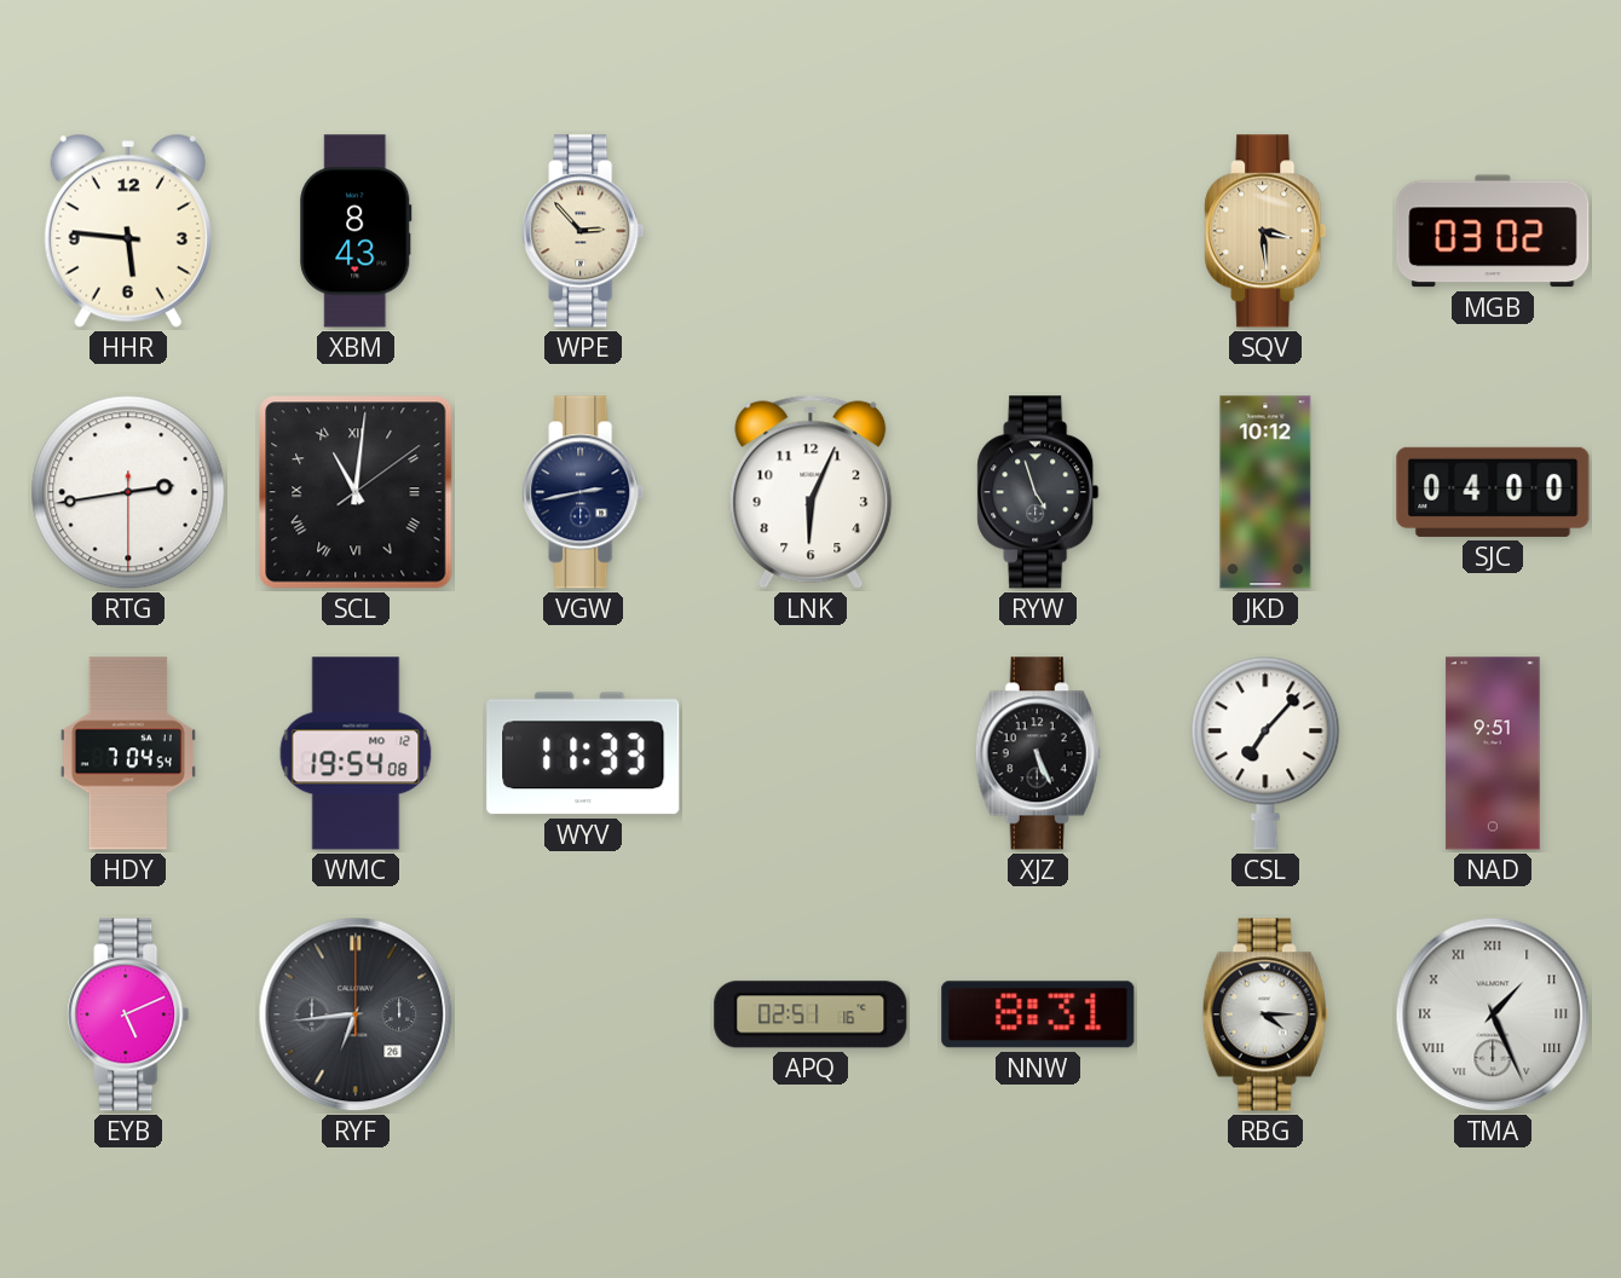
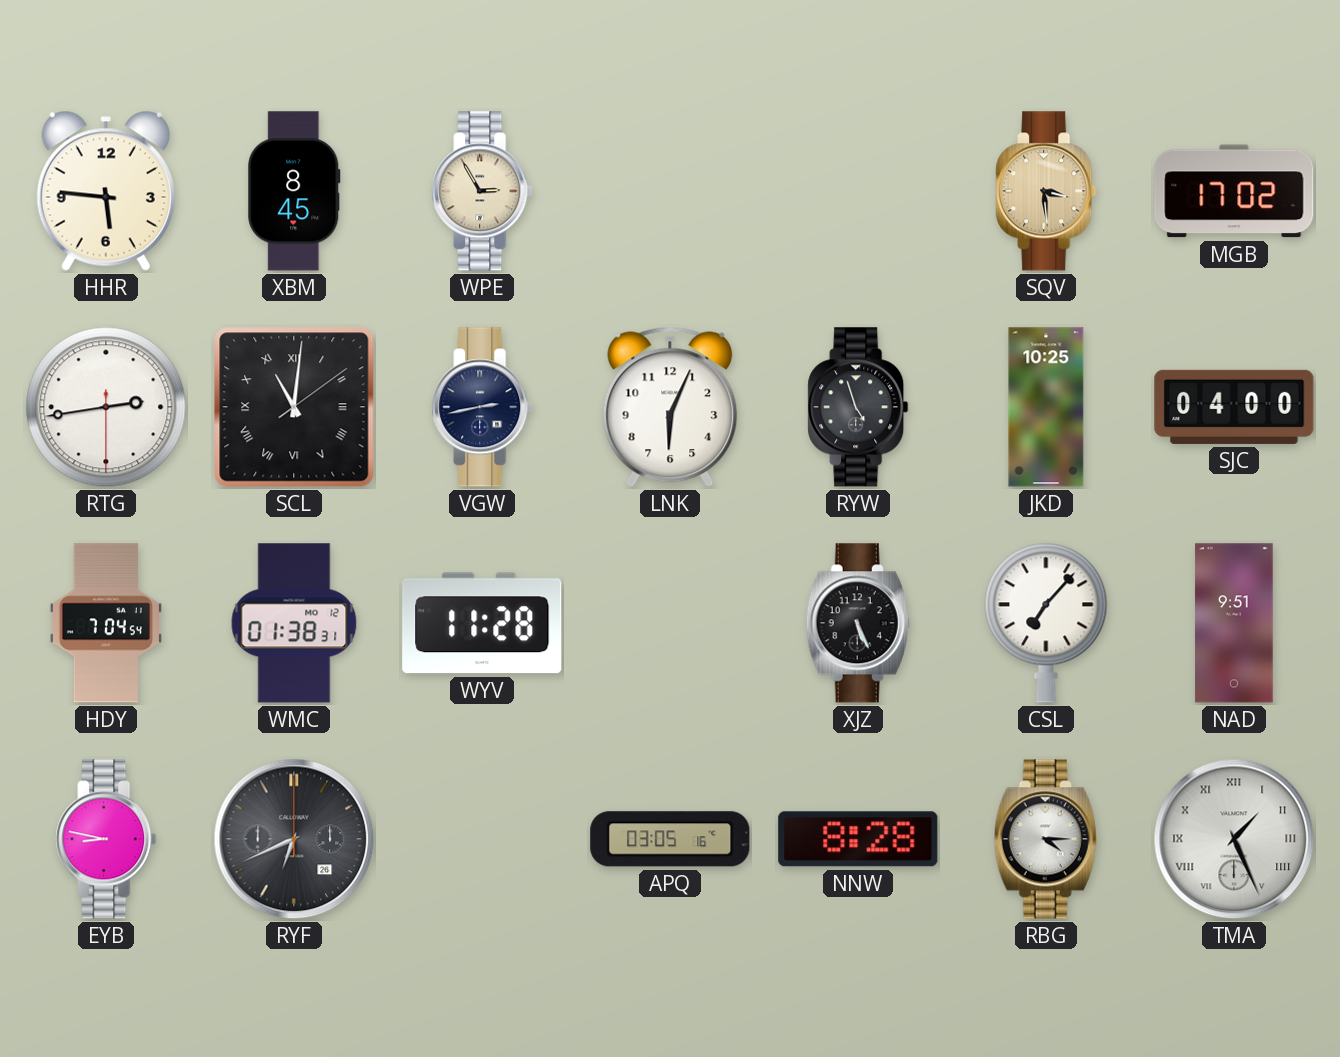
XBM: 8:43 -> 8:45
WPE: 2:53 -> 2:55
MGB: 03:02 -> 17:02
JKD: 10:12 -> 10:25
WMC: 19:54 -> 01:38
WYV: 11:33 -> 11:28
EYB: 5:11 -> 8:47
RYF: 6:44 -> 6:41
APQ: 02:51 -> 03:05
NNW: 8:31 -> 8:28
